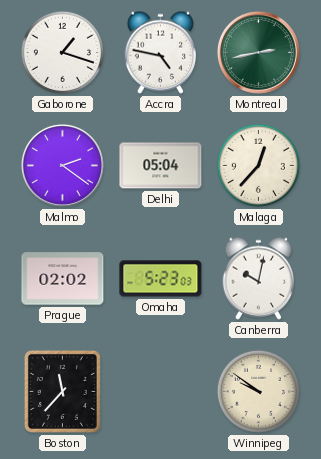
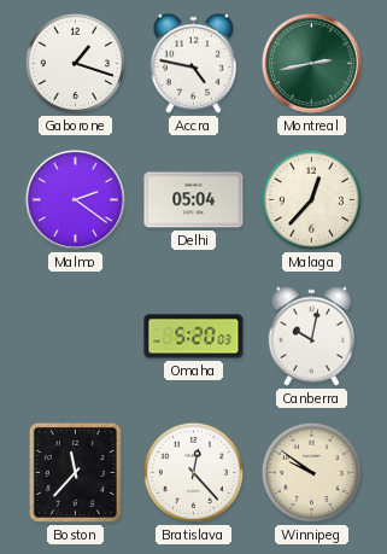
Prague: 02:02 -> none
Omaha: 5:23 -> 5:20
Bratislava: none -> 12:23
